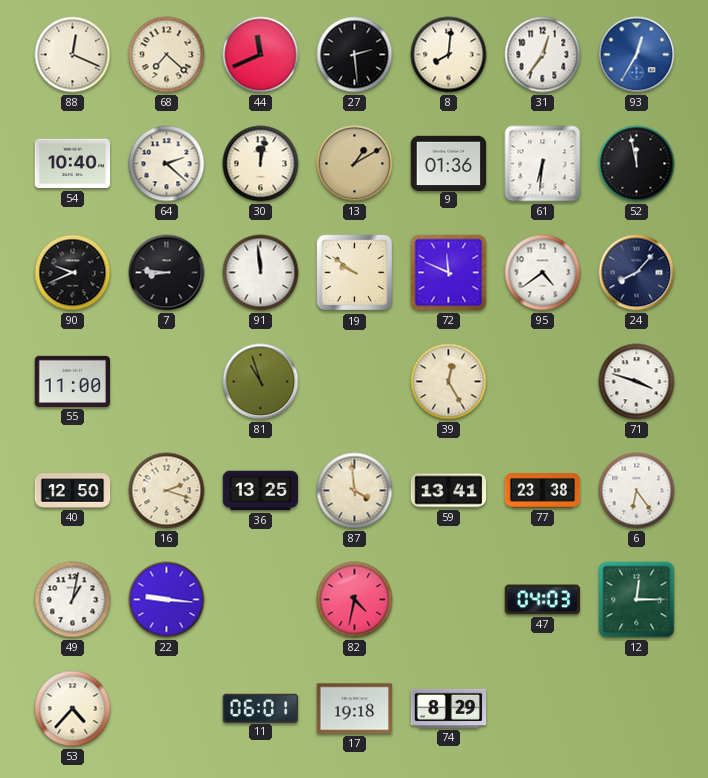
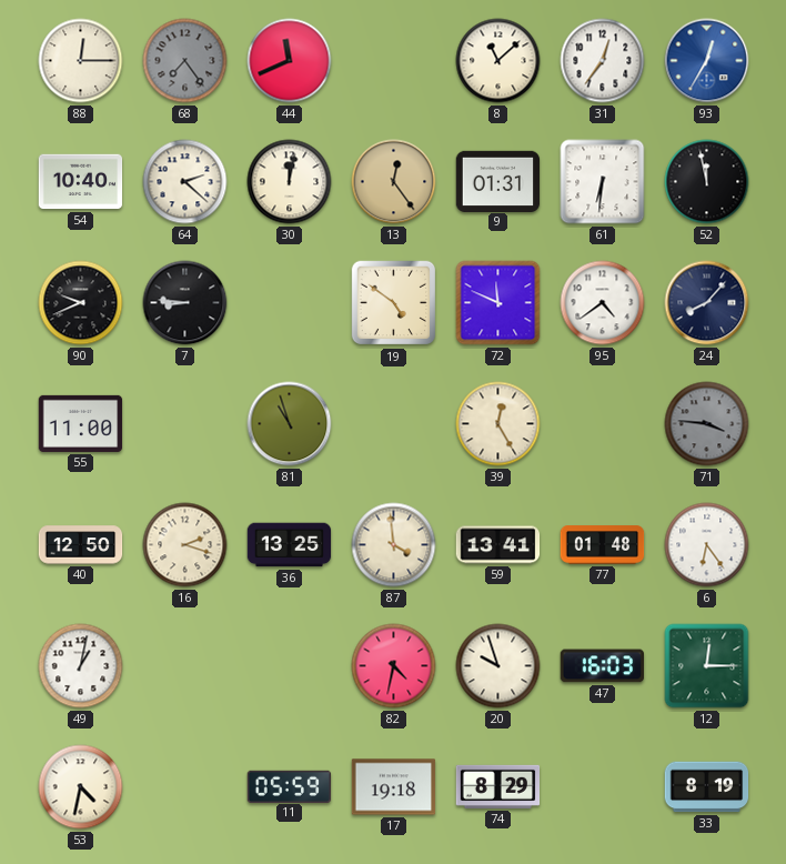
88: 12:19 -> 12:15
68: 7:22 -> 7:24
68 dial: cream -> grey
27: 2:29 -> none
8: 8:01 -> 11:08
13: 1:10 -> 12:24
9: 01:36 -> 01:31
91: 11:59 -> none
19: 9:51 -> 4:51
71: 3:48 -> 3:46
71 dial: white -> grey
77: 23:38 -> 01:48
22: 9:16 -> none
20: none -> 9:57
47: 04:03 -> 16:03
53: 4:37 -> 4:32
11: 06:01 -> 05:59
33: none -> 8:19
